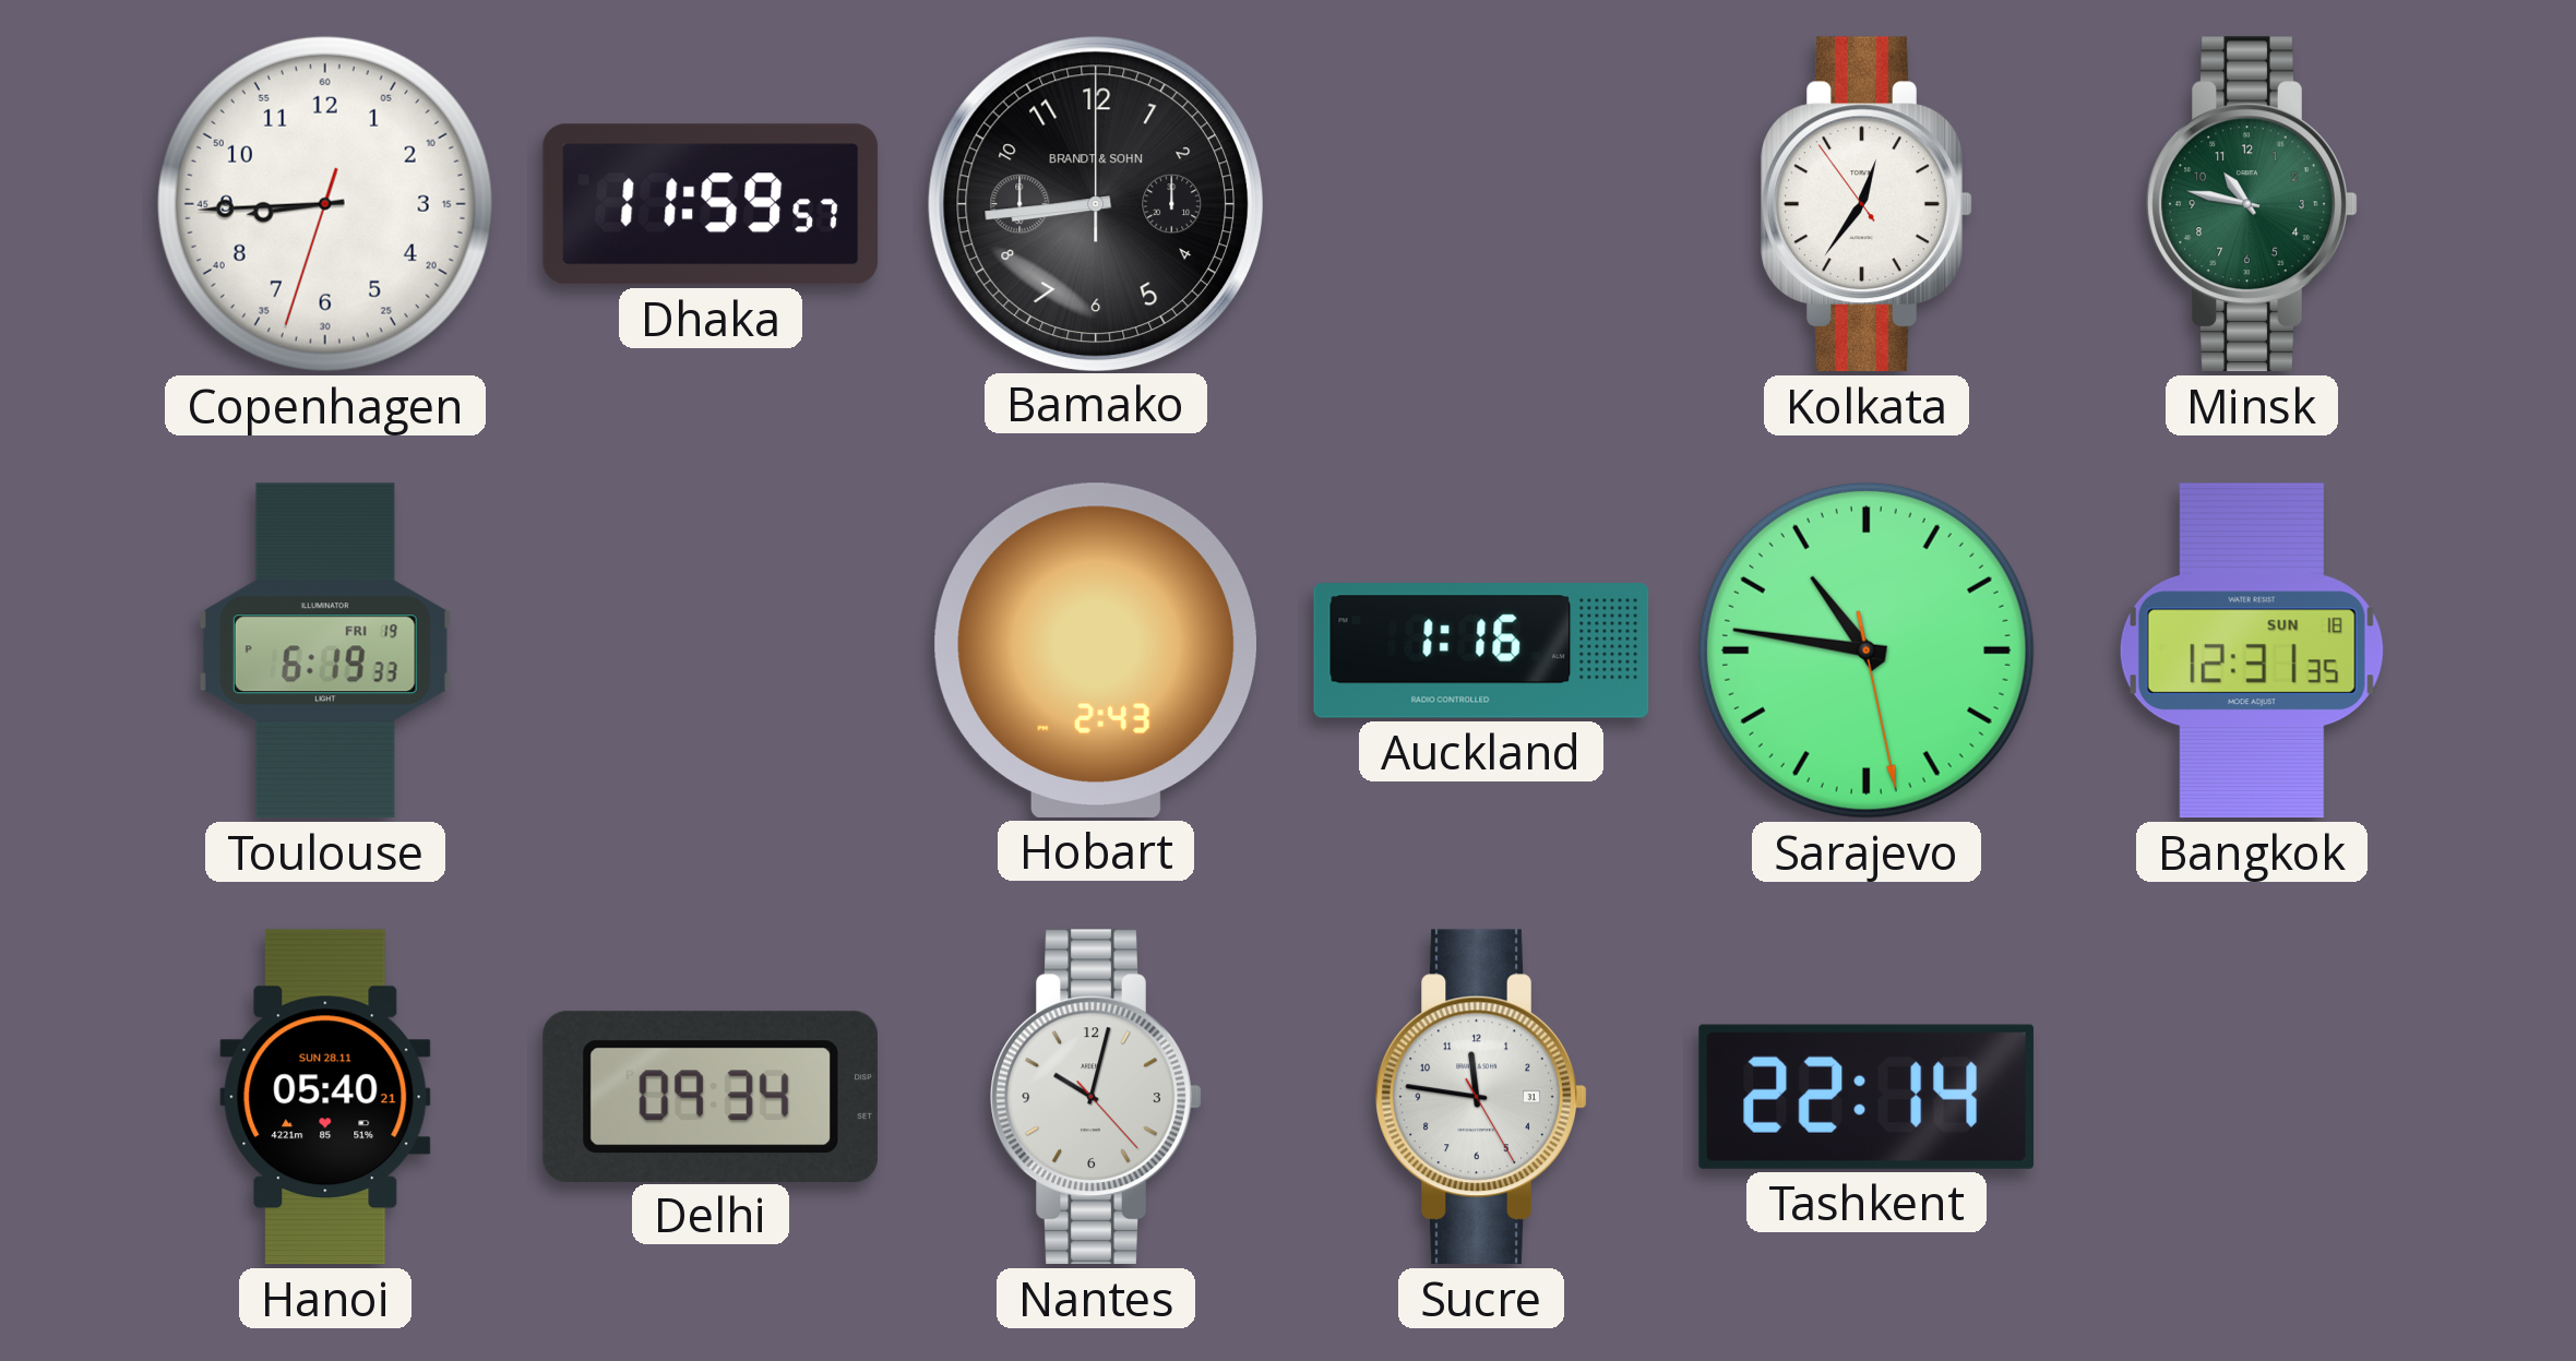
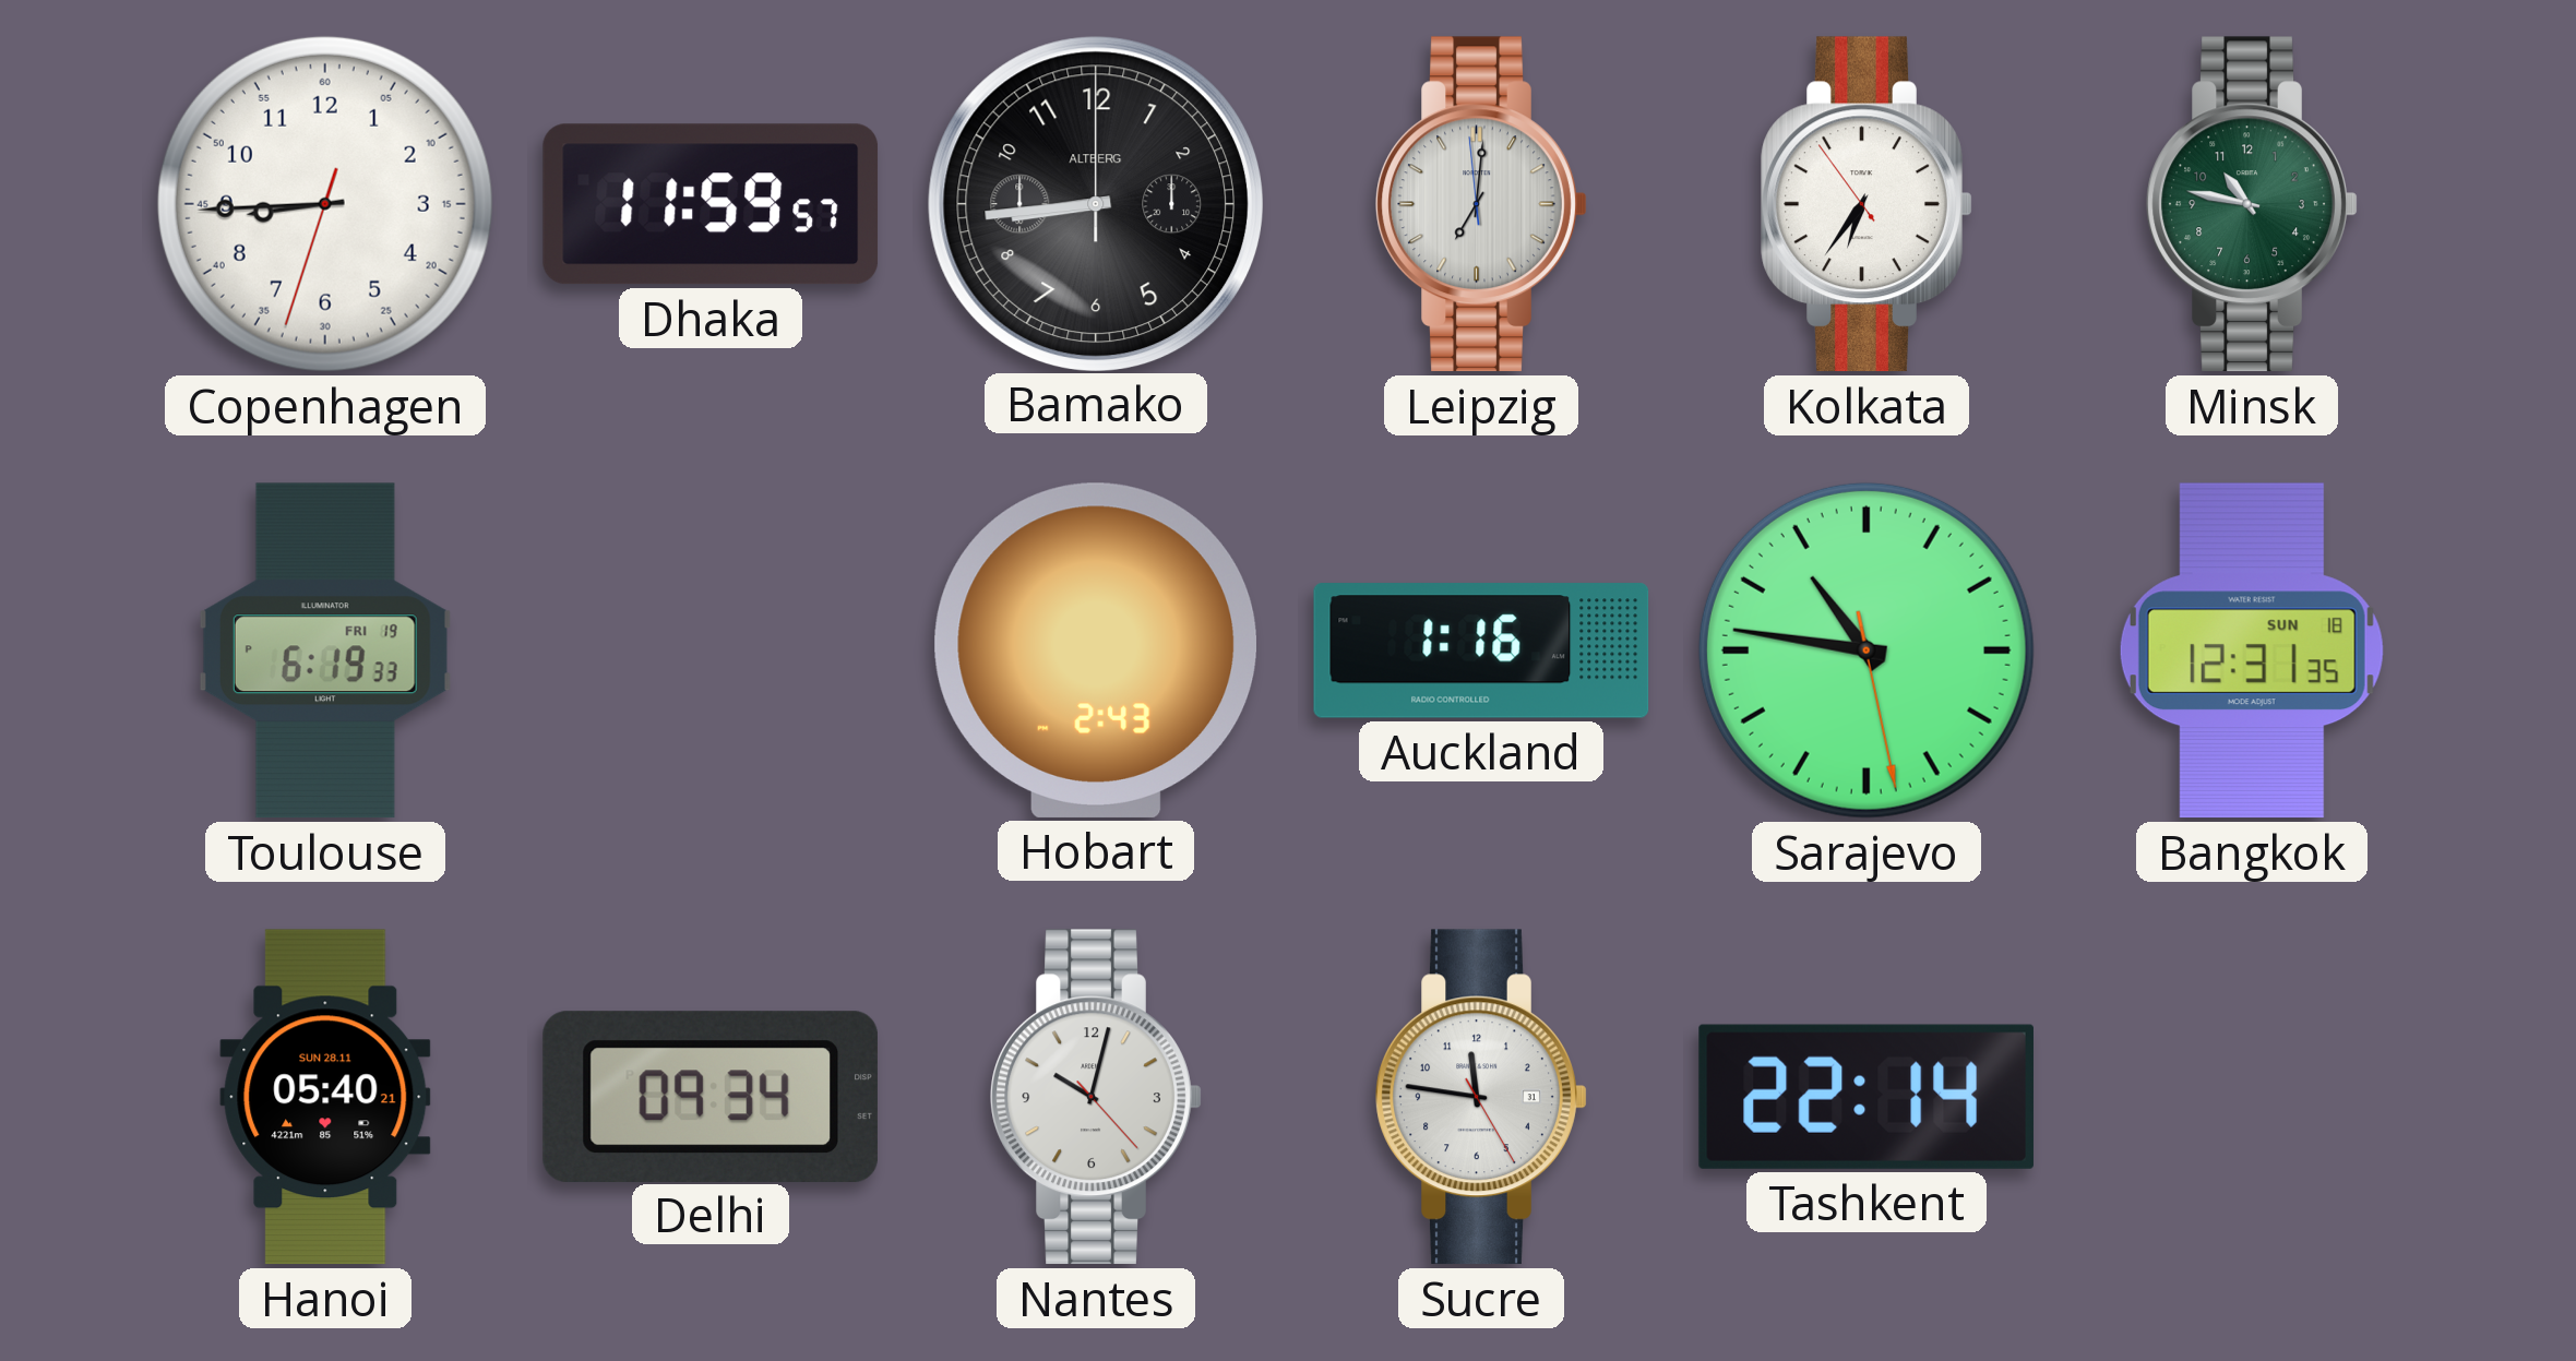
Bamako brand: BRANDT & SOHN -> ALTBERG
Leipzig: none -> 7:00
Kolkata: 12:35 -> 6:35
